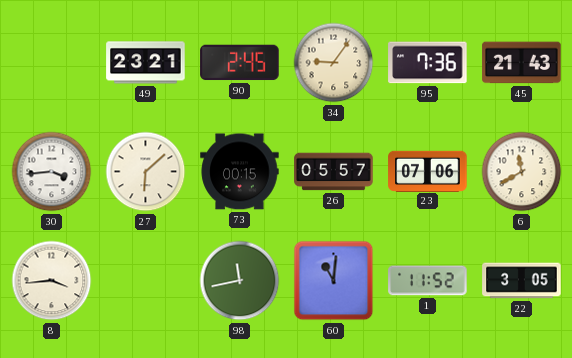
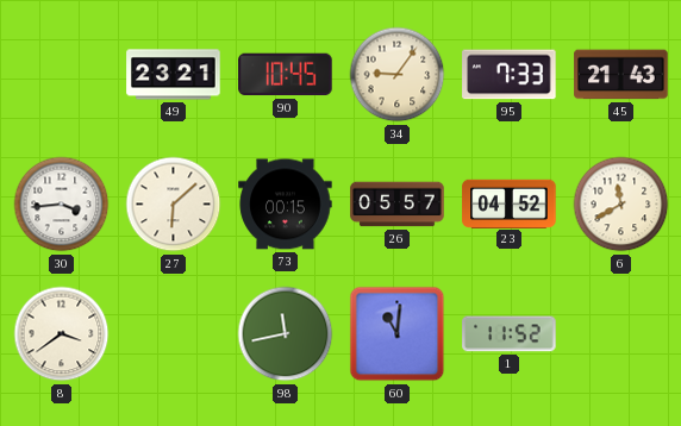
90: 2:45 -> 10:45
95: 7:36 -> 7:33
23: 07:06 -> 04:52
8: 3:44 -> 3:39
22: 3:05 -> none
